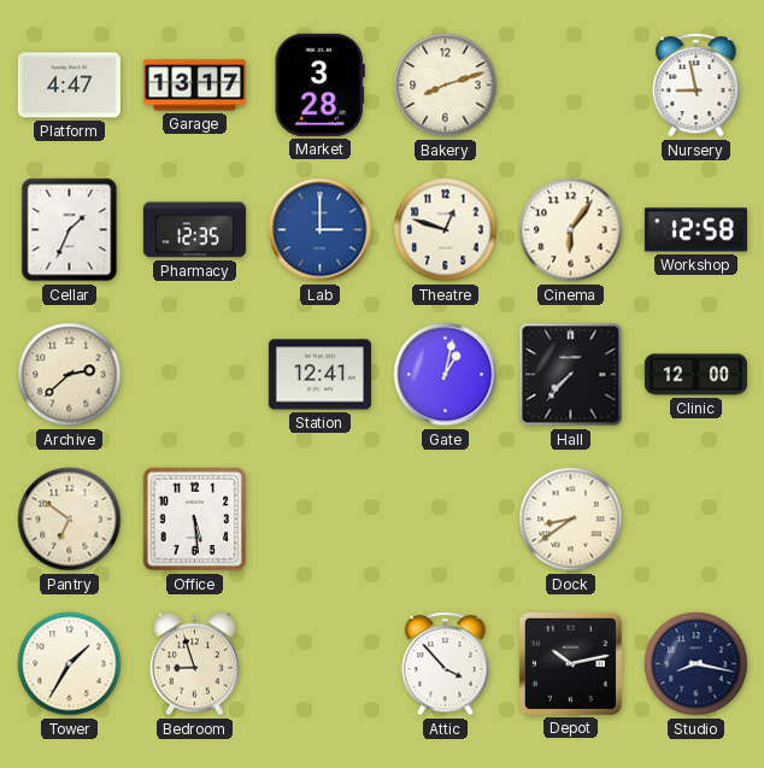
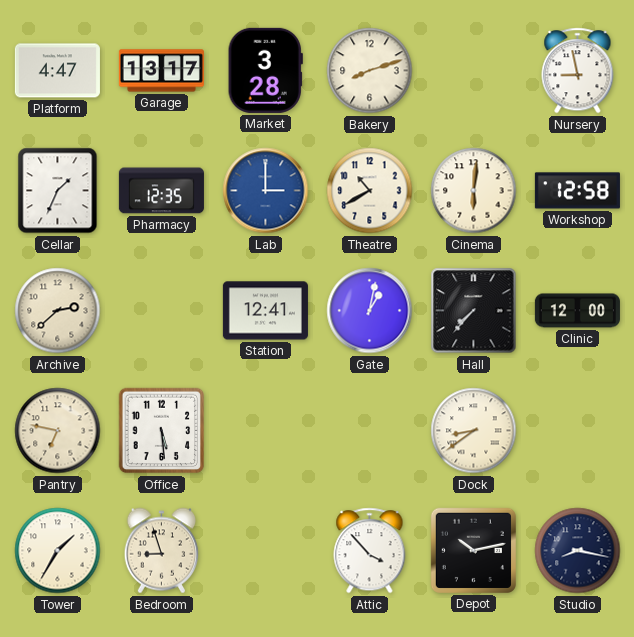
Theatre: 12:48 -> 10:40
Cinema: 6:06 -> 6:01
Pantry: 6:51 -> 6:47
